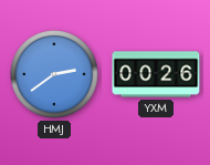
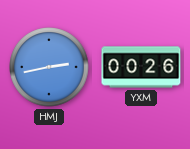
HMJ: 2:39 -> 2:43
